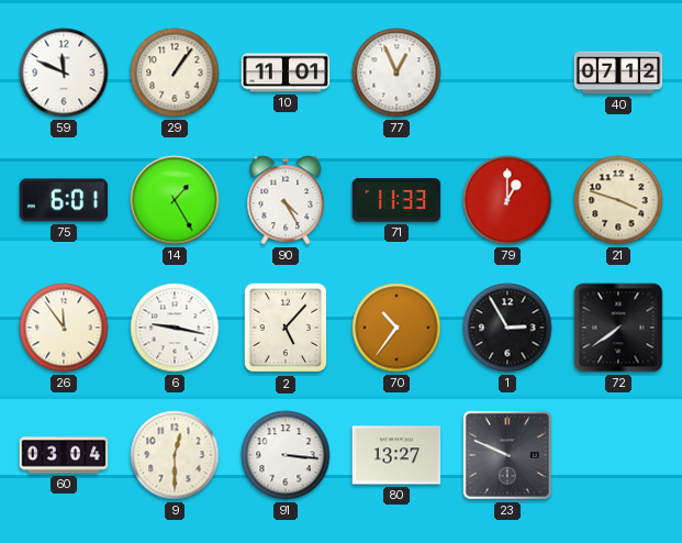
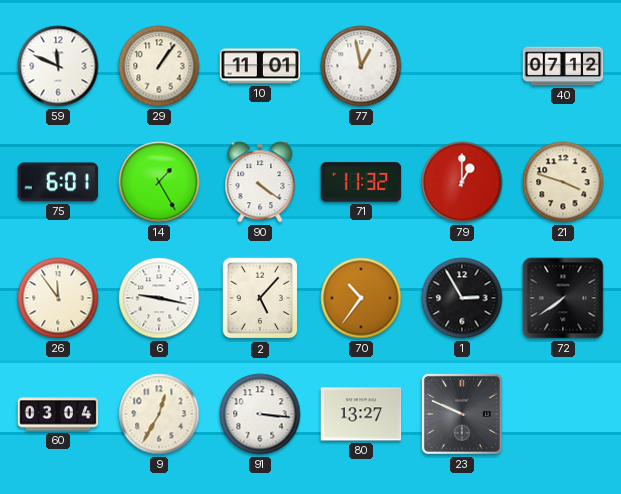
77: 12:56 -> 12:58
90: 4:25 -> 4:21
71: 11:33 -> 11:32
9: 12:30 -> 12:35
